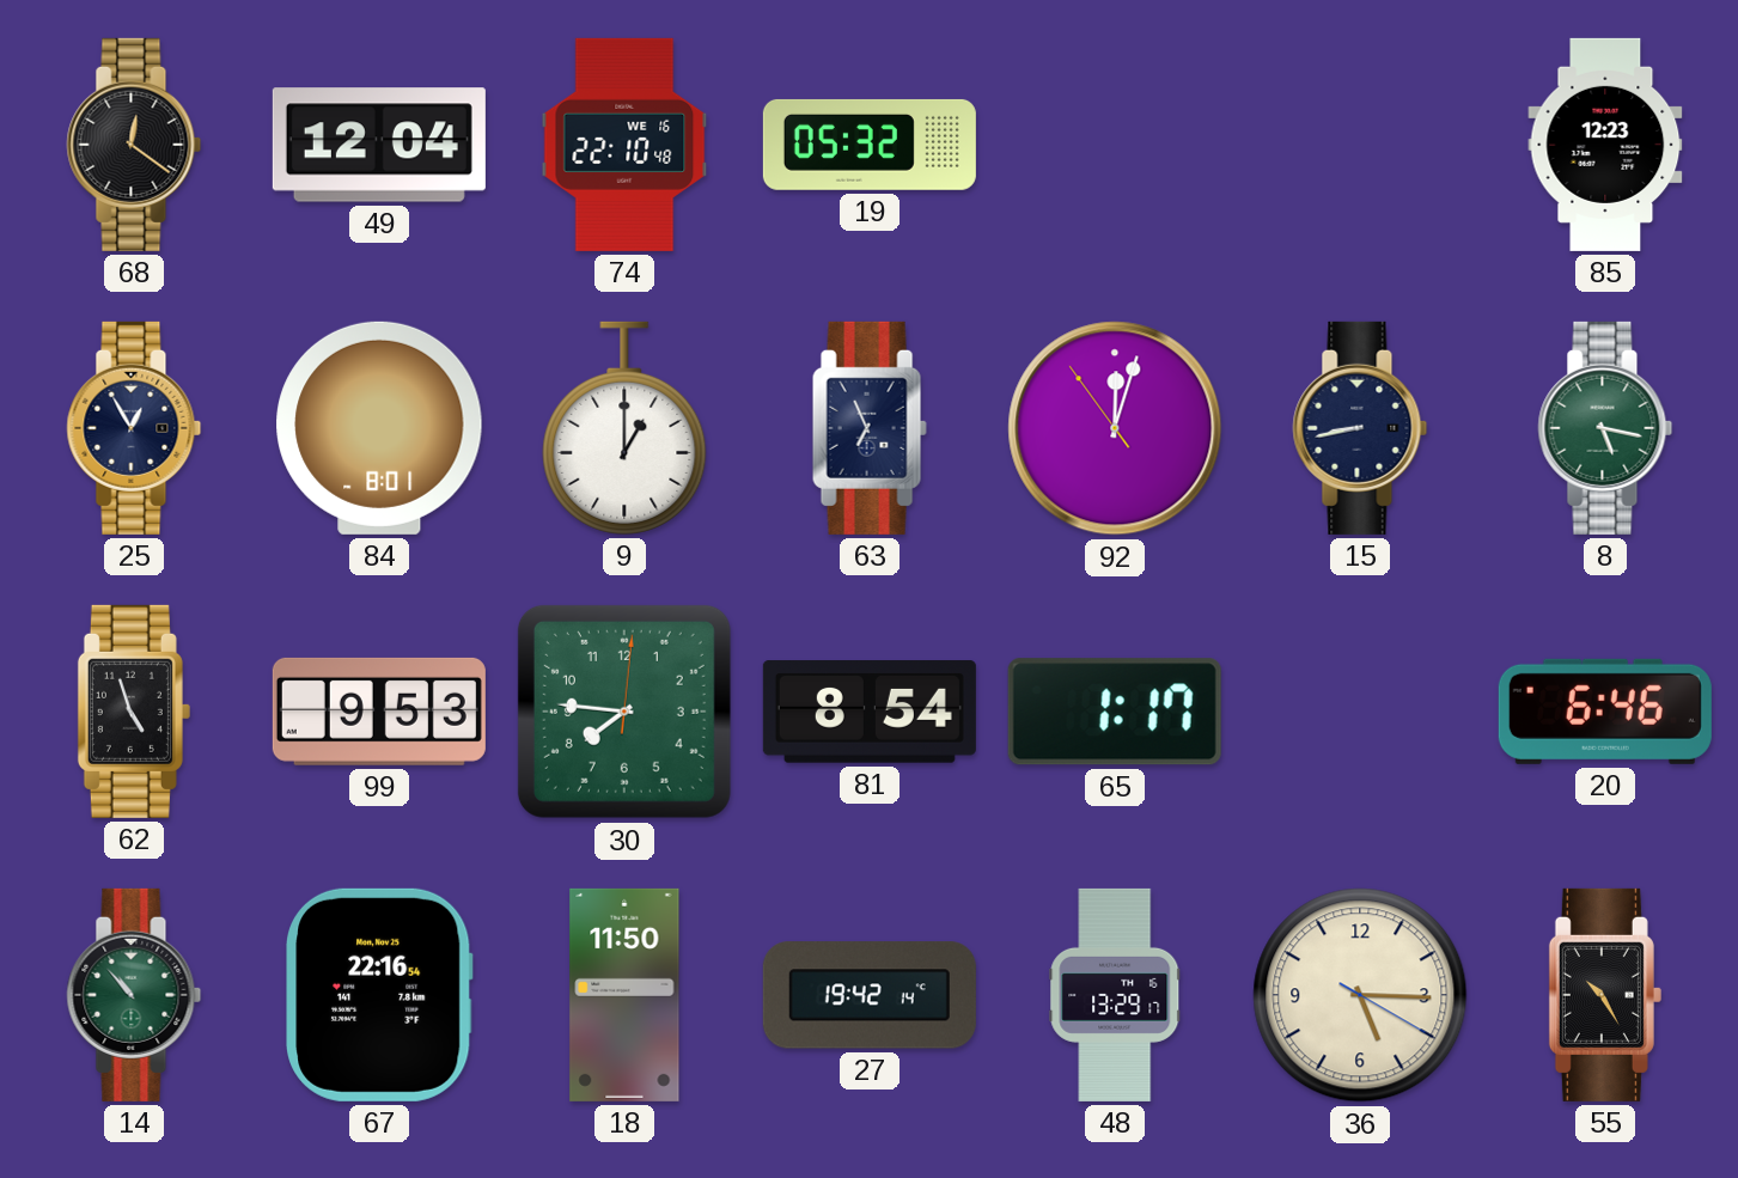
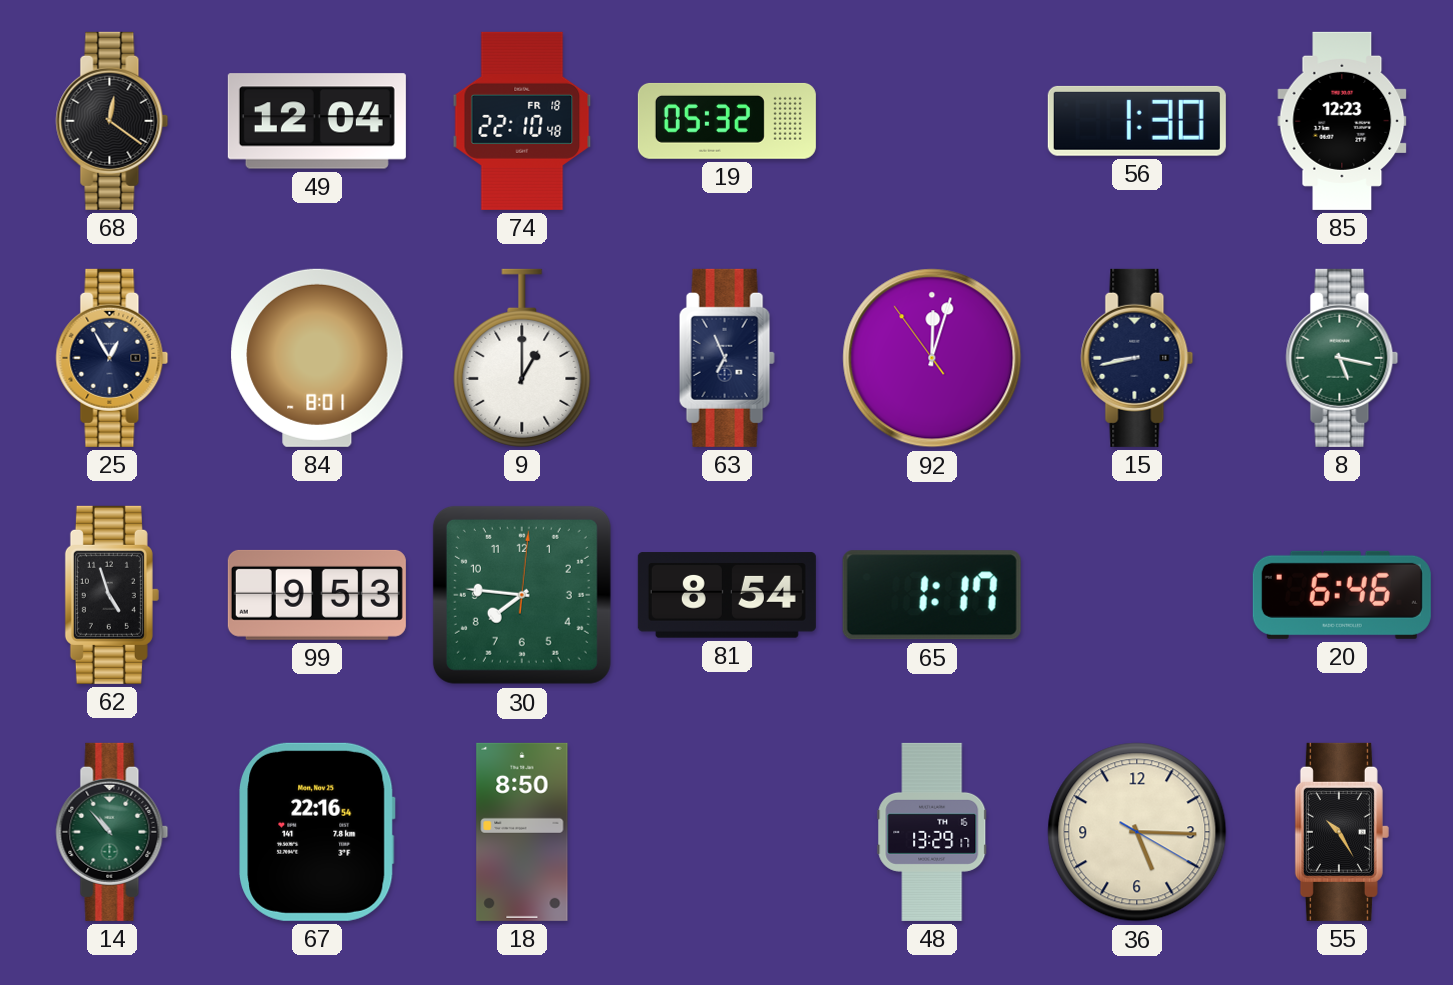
74 date: WE 16 -> FR 18
56: none -> 1:30
18: 11:50 -> 8:50
27: 19:42 -> none
